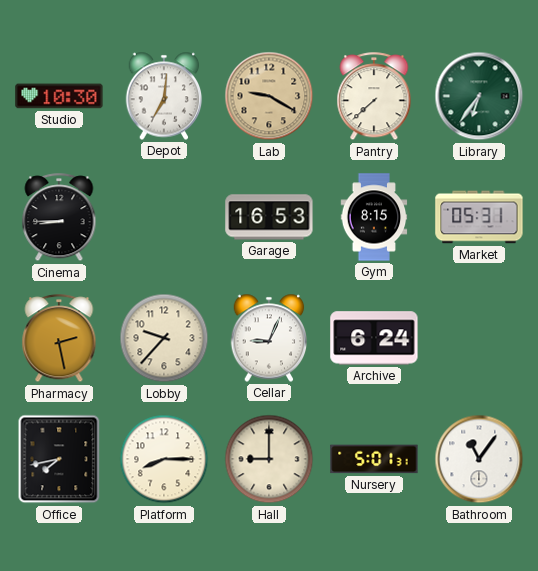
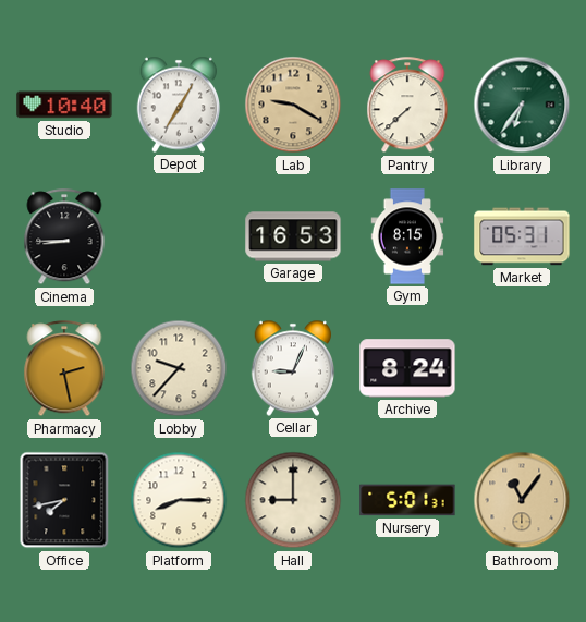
Studio: 10:30 -> 10:40
Depot: 7:01 -> 7:05
Archive: 6:24 -> 8:24
Bathroom dial: white -> champagne
